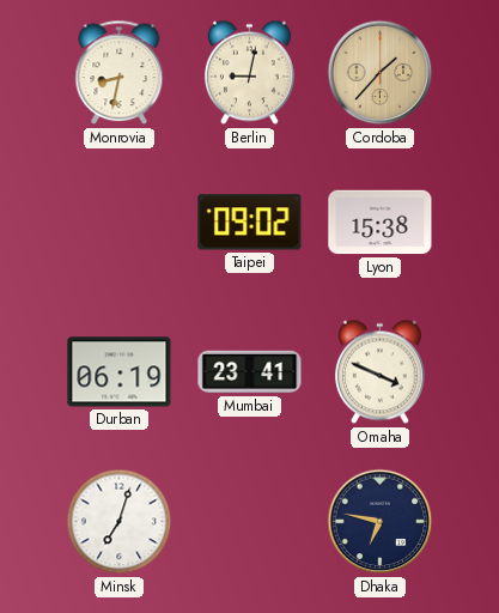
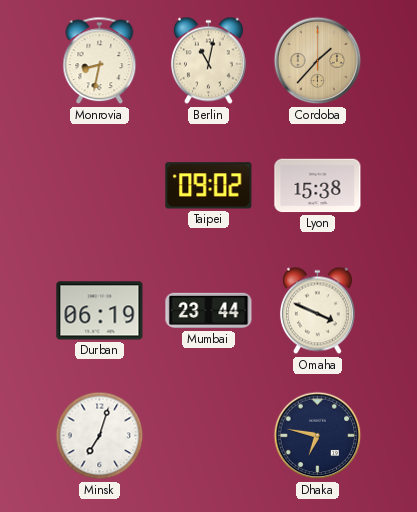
Berlin: 9:02 -> 11:02
Mumbai: 23:41 -> 23:44
